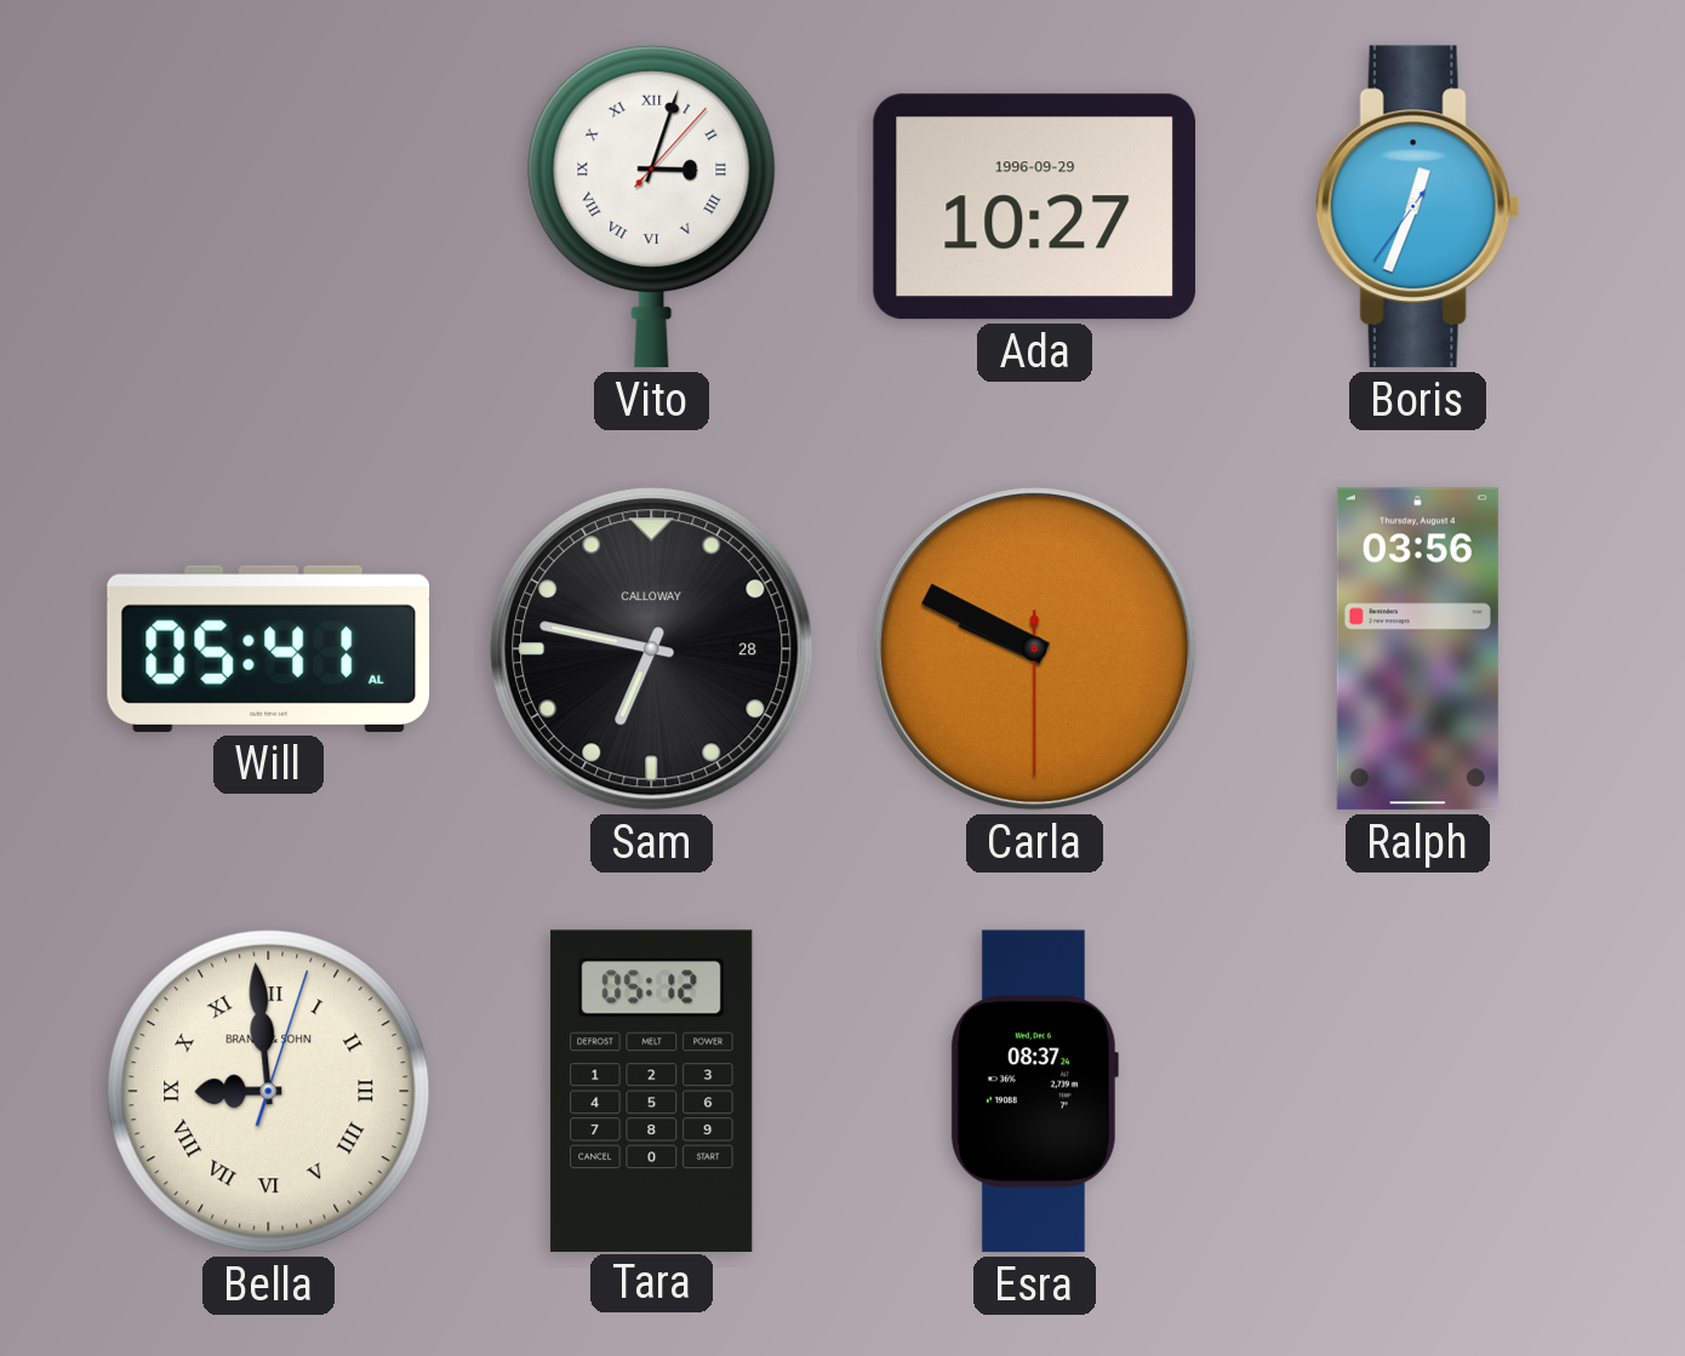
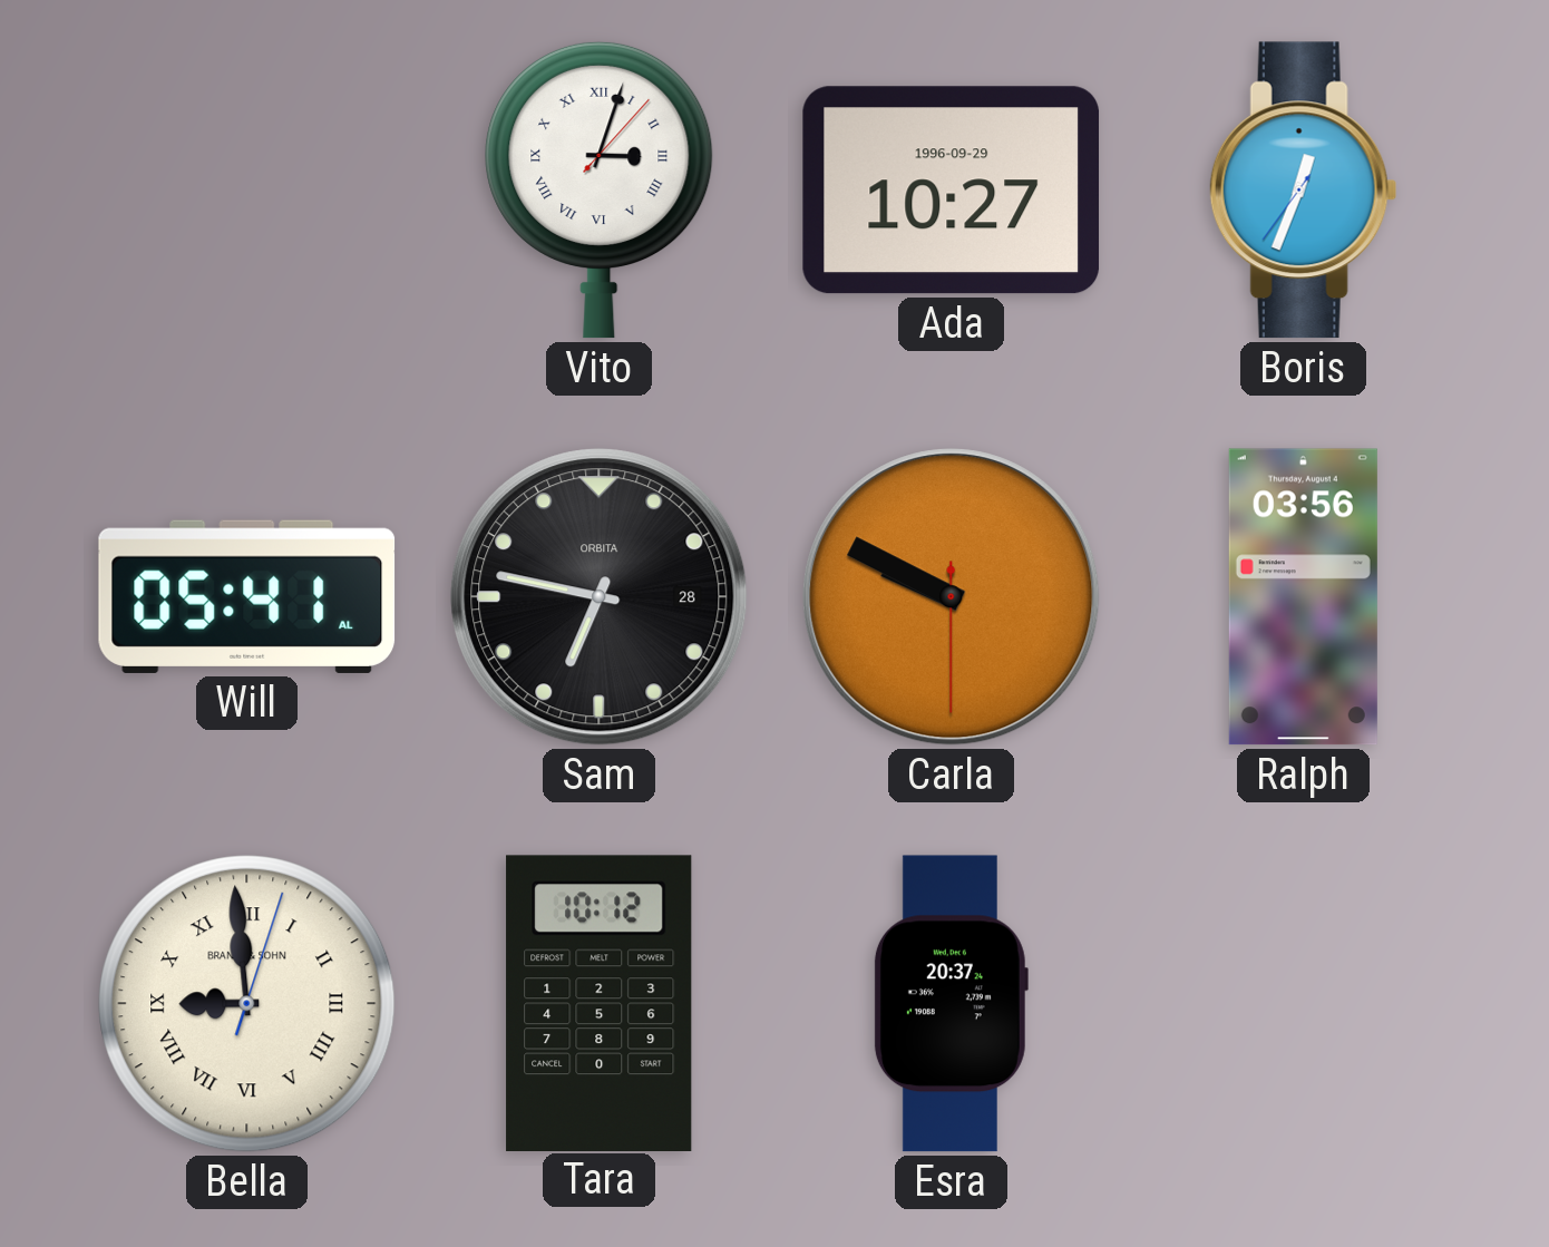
Sam brand: CALLOWAY -> ORBITA
Tara: 05:12 -> 10:12
Esra: 08:37 -> 20:37
